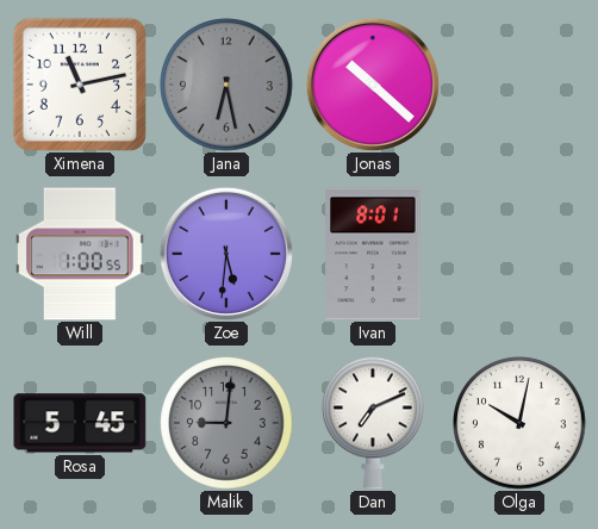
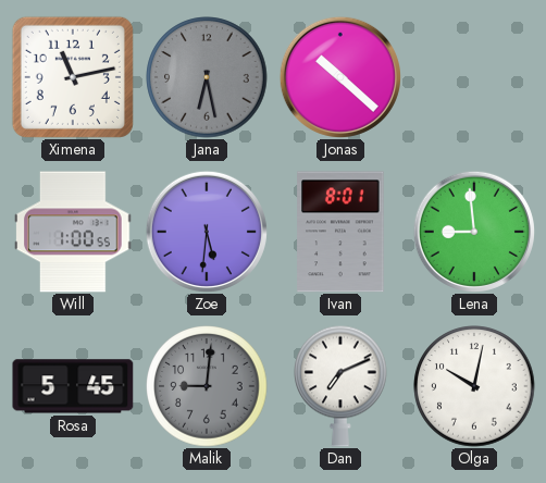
Lena: none -> 8:59
